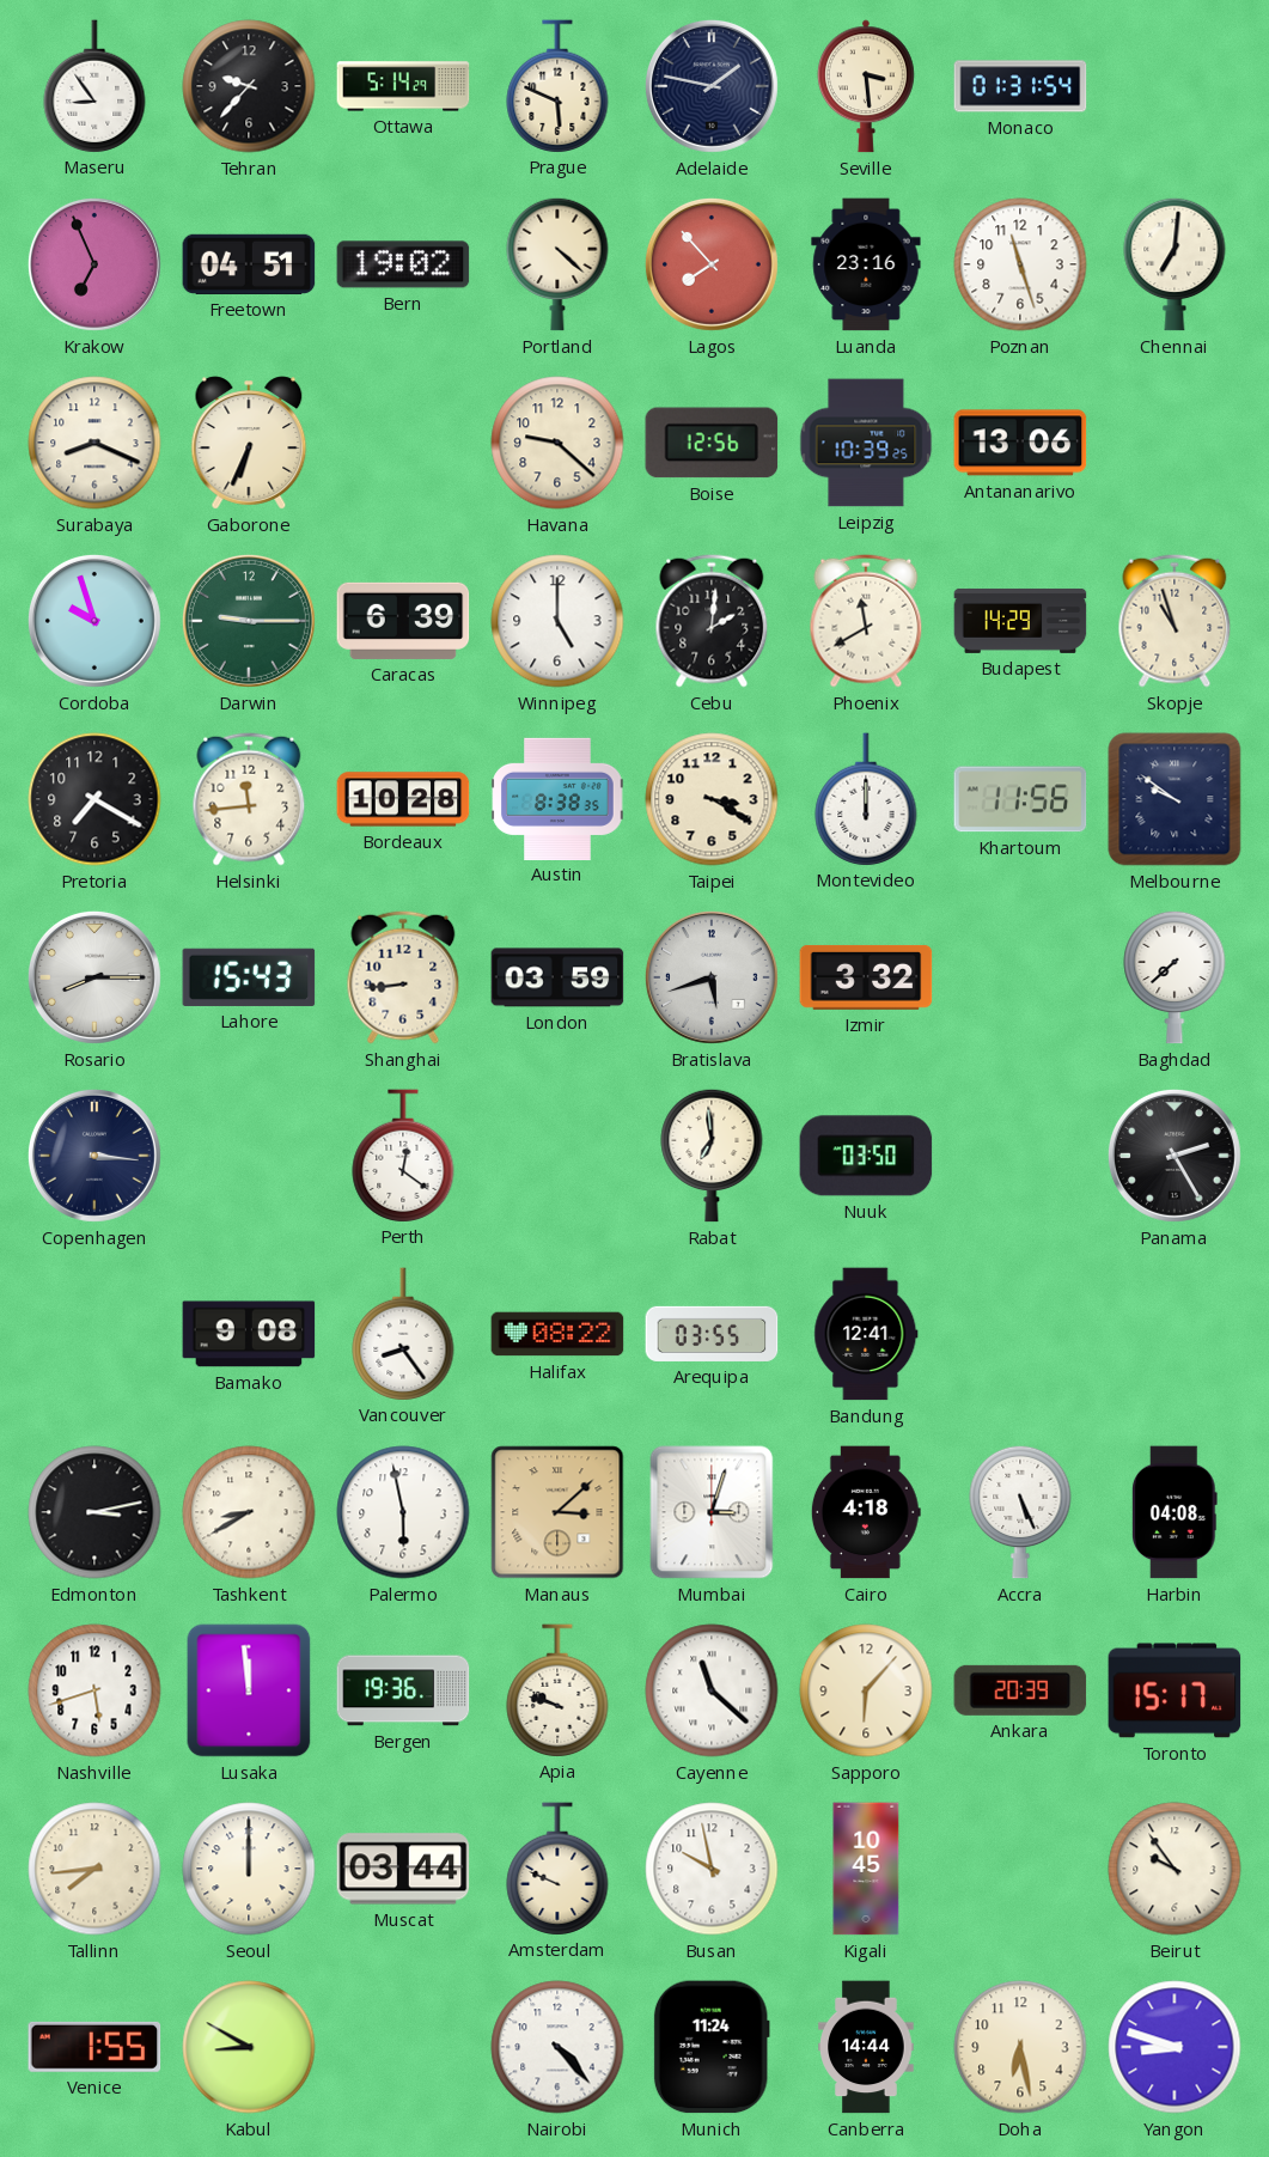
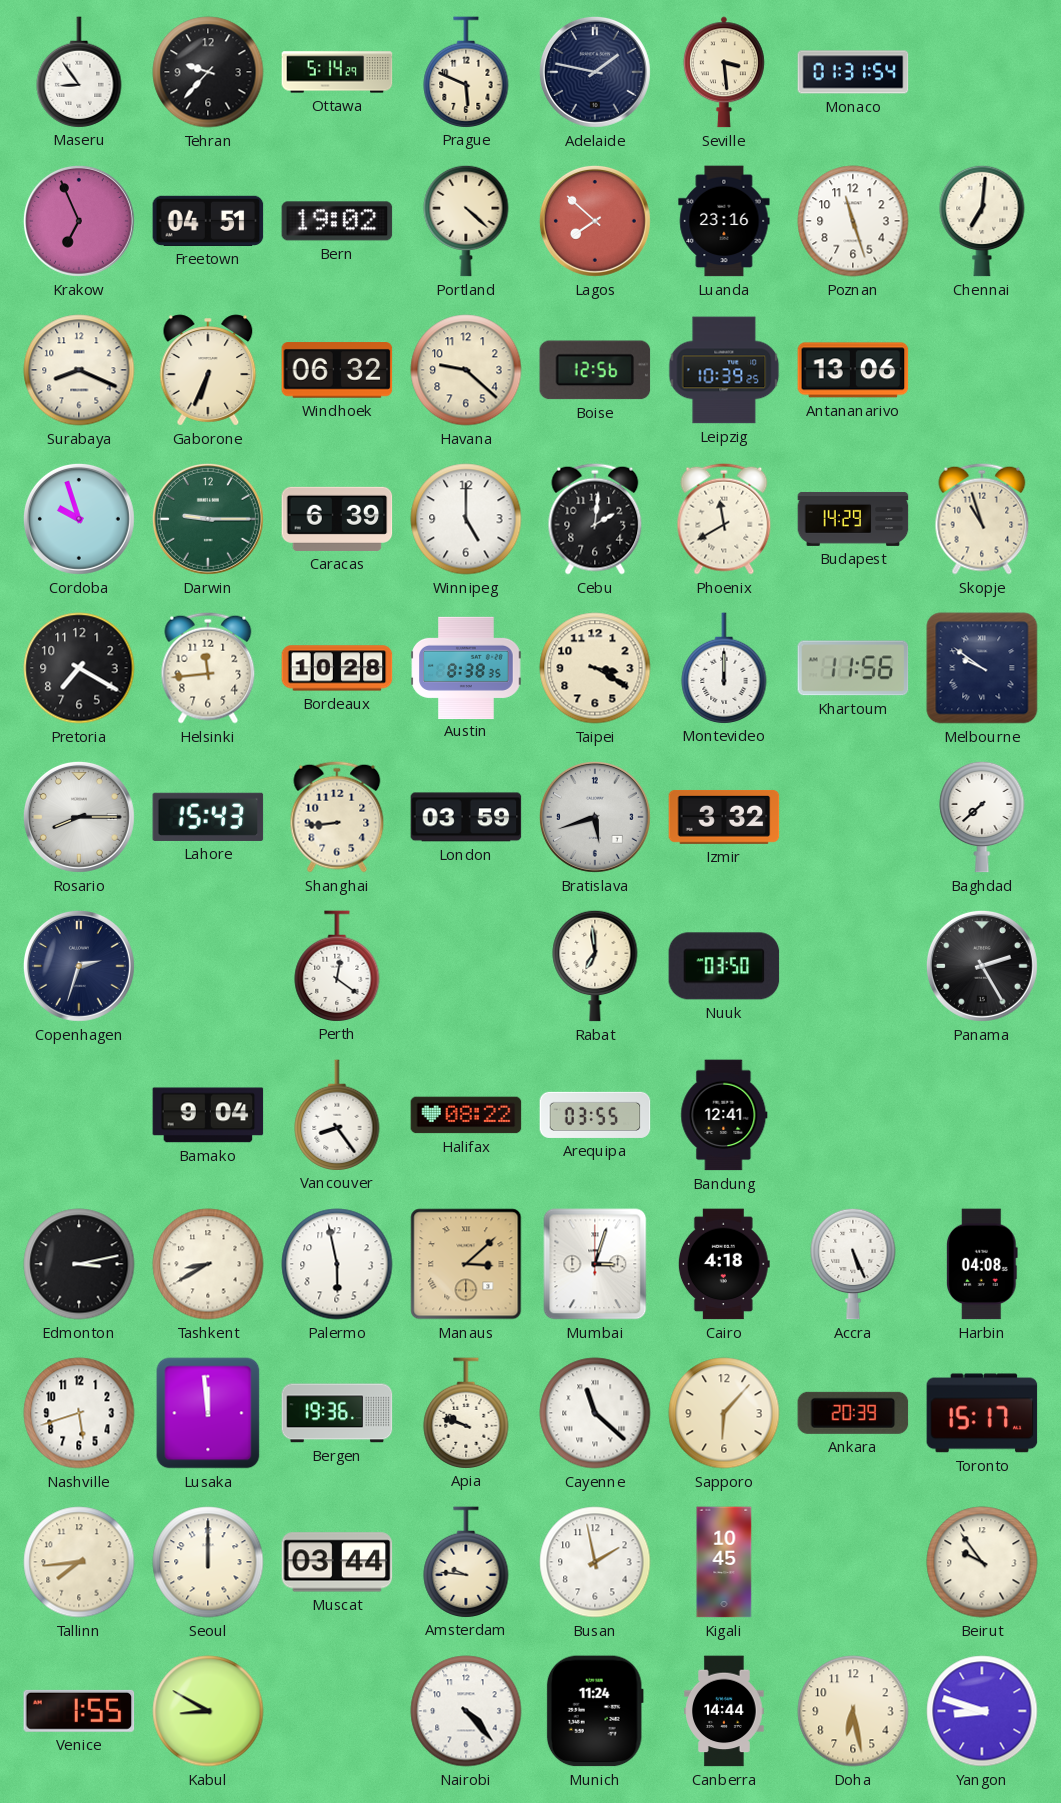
Lagos: 7:53 -> 7:52
Windhoek: none -> 06:32
Copenhagen: 3:16 -> 2:33
Bamako: 9:08 -> 9:04
Amsterdam: 9:49 -> 9:46
Busan: 9:58 -> 1:58
